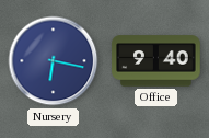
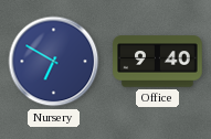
Nursery: 6:17 -> 6:50
